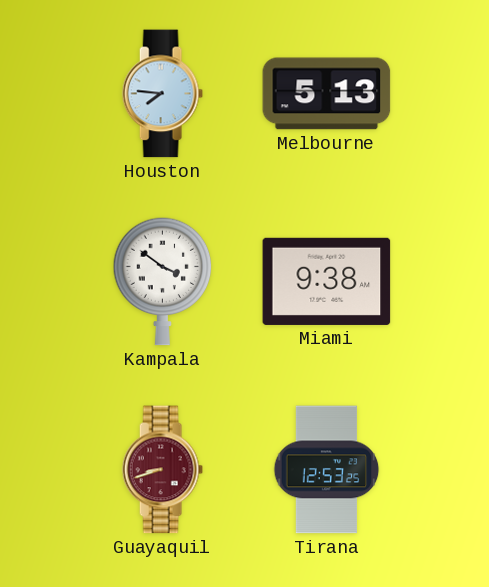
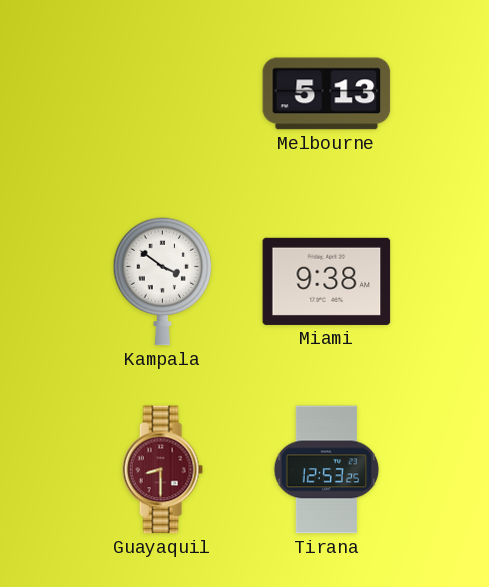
Houston: 7:46 -> none
Guayaquil: 8:42 -> 8:30
